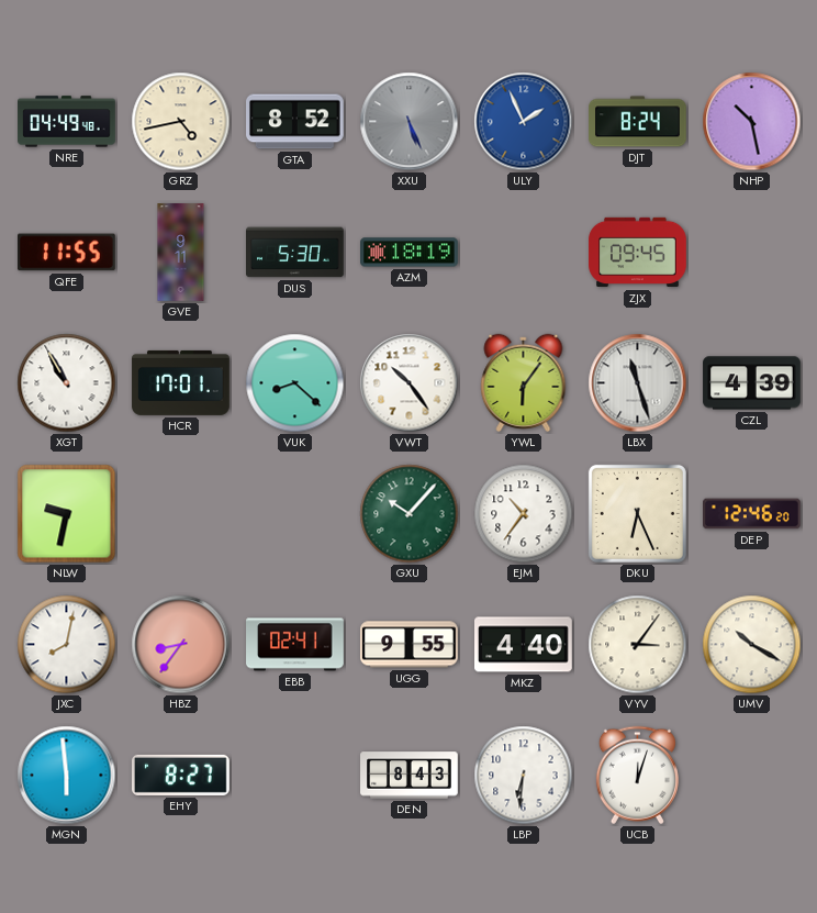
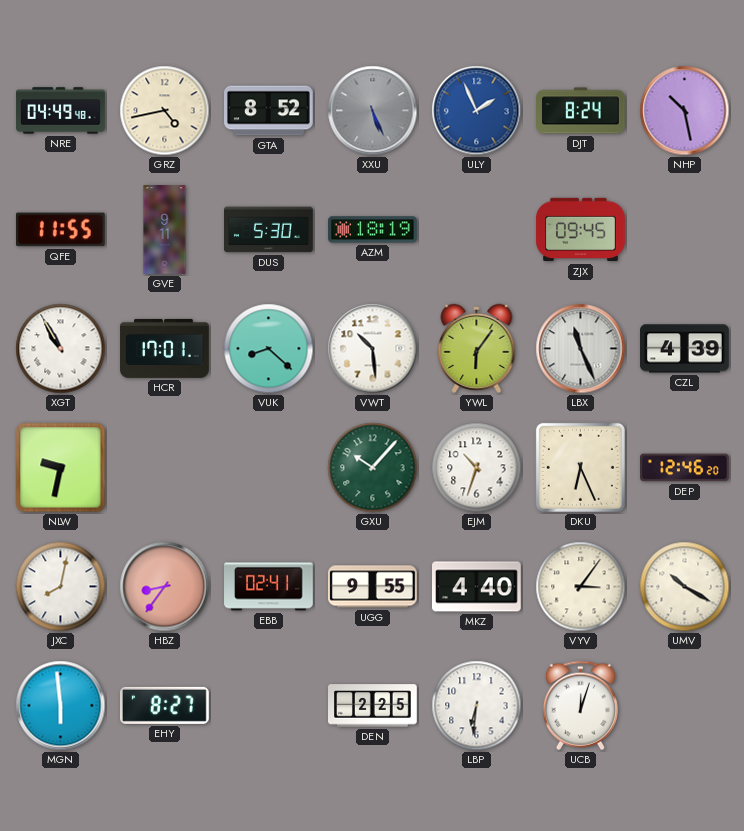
VWT: 10:24 -> 10:29
LBX: 11:27 -> 11:26
EJM: 10:36 -> 10:33
DEN: 8:43 -> 2:25
